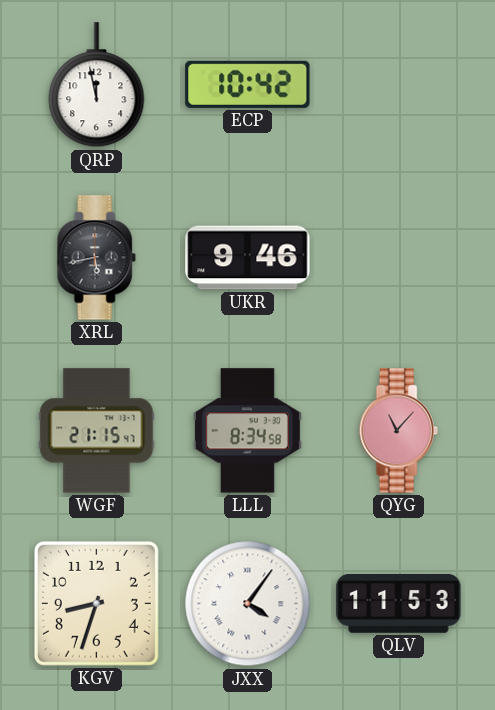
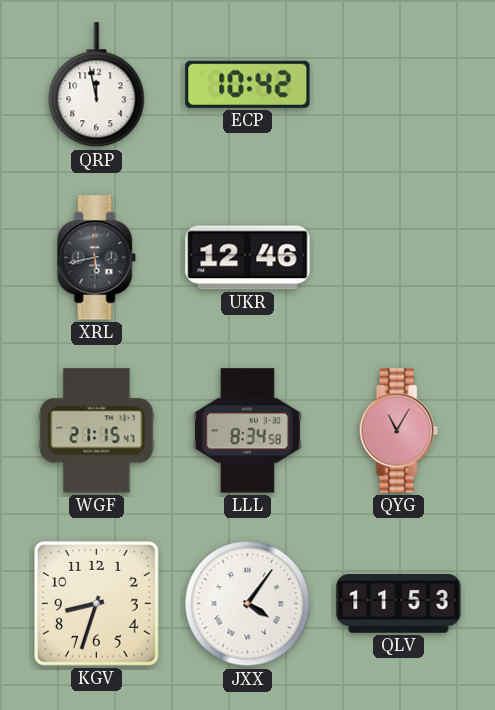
UKR: 9:46 -> 12:46
QYG: 11:07 -> 11:05
